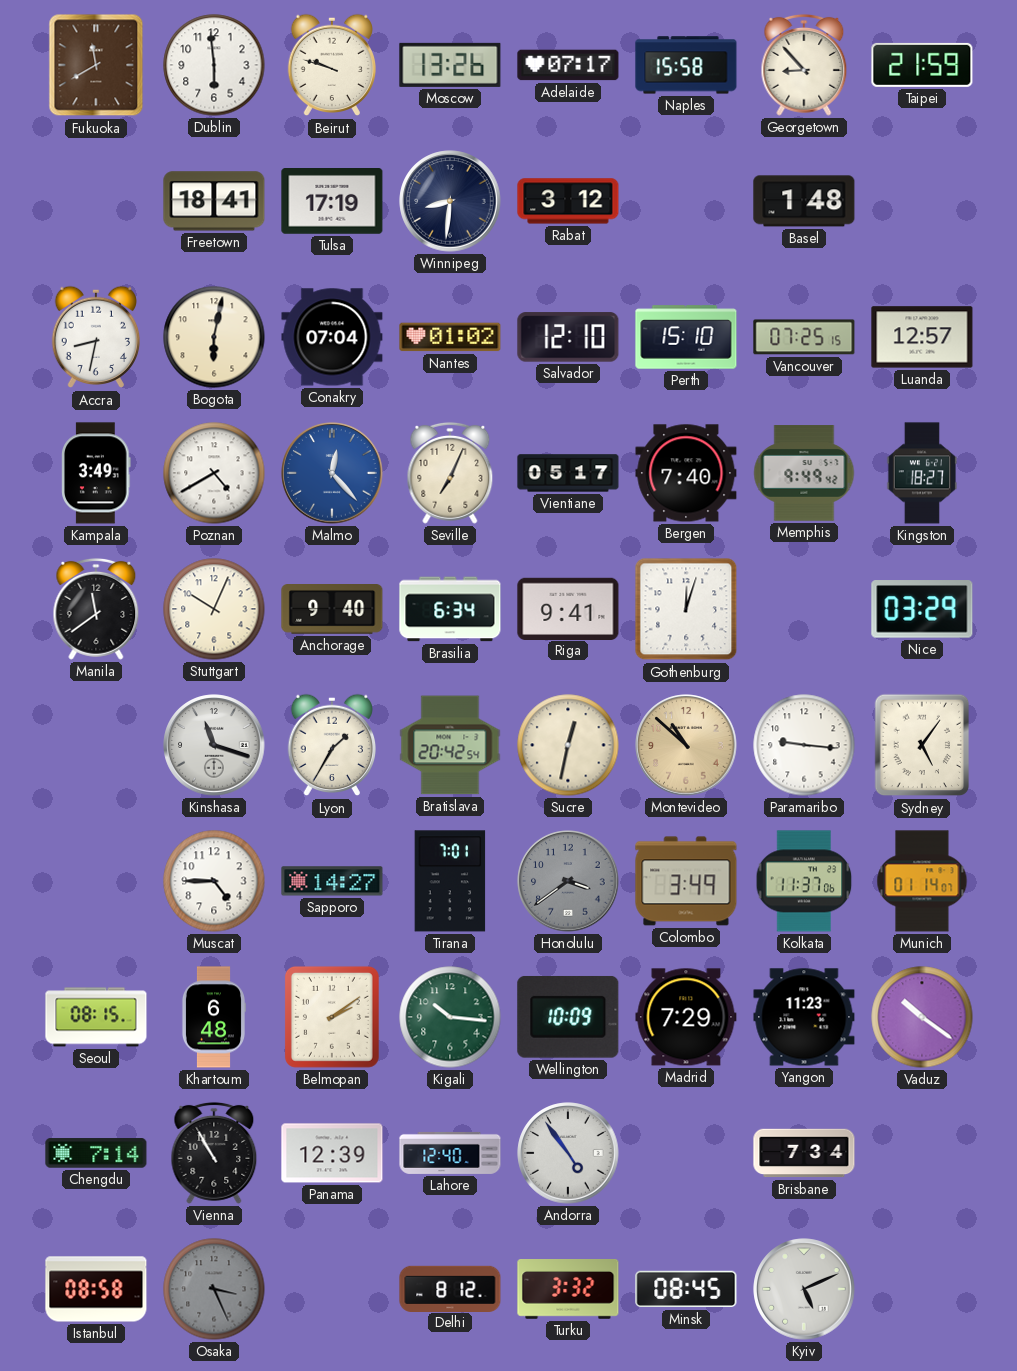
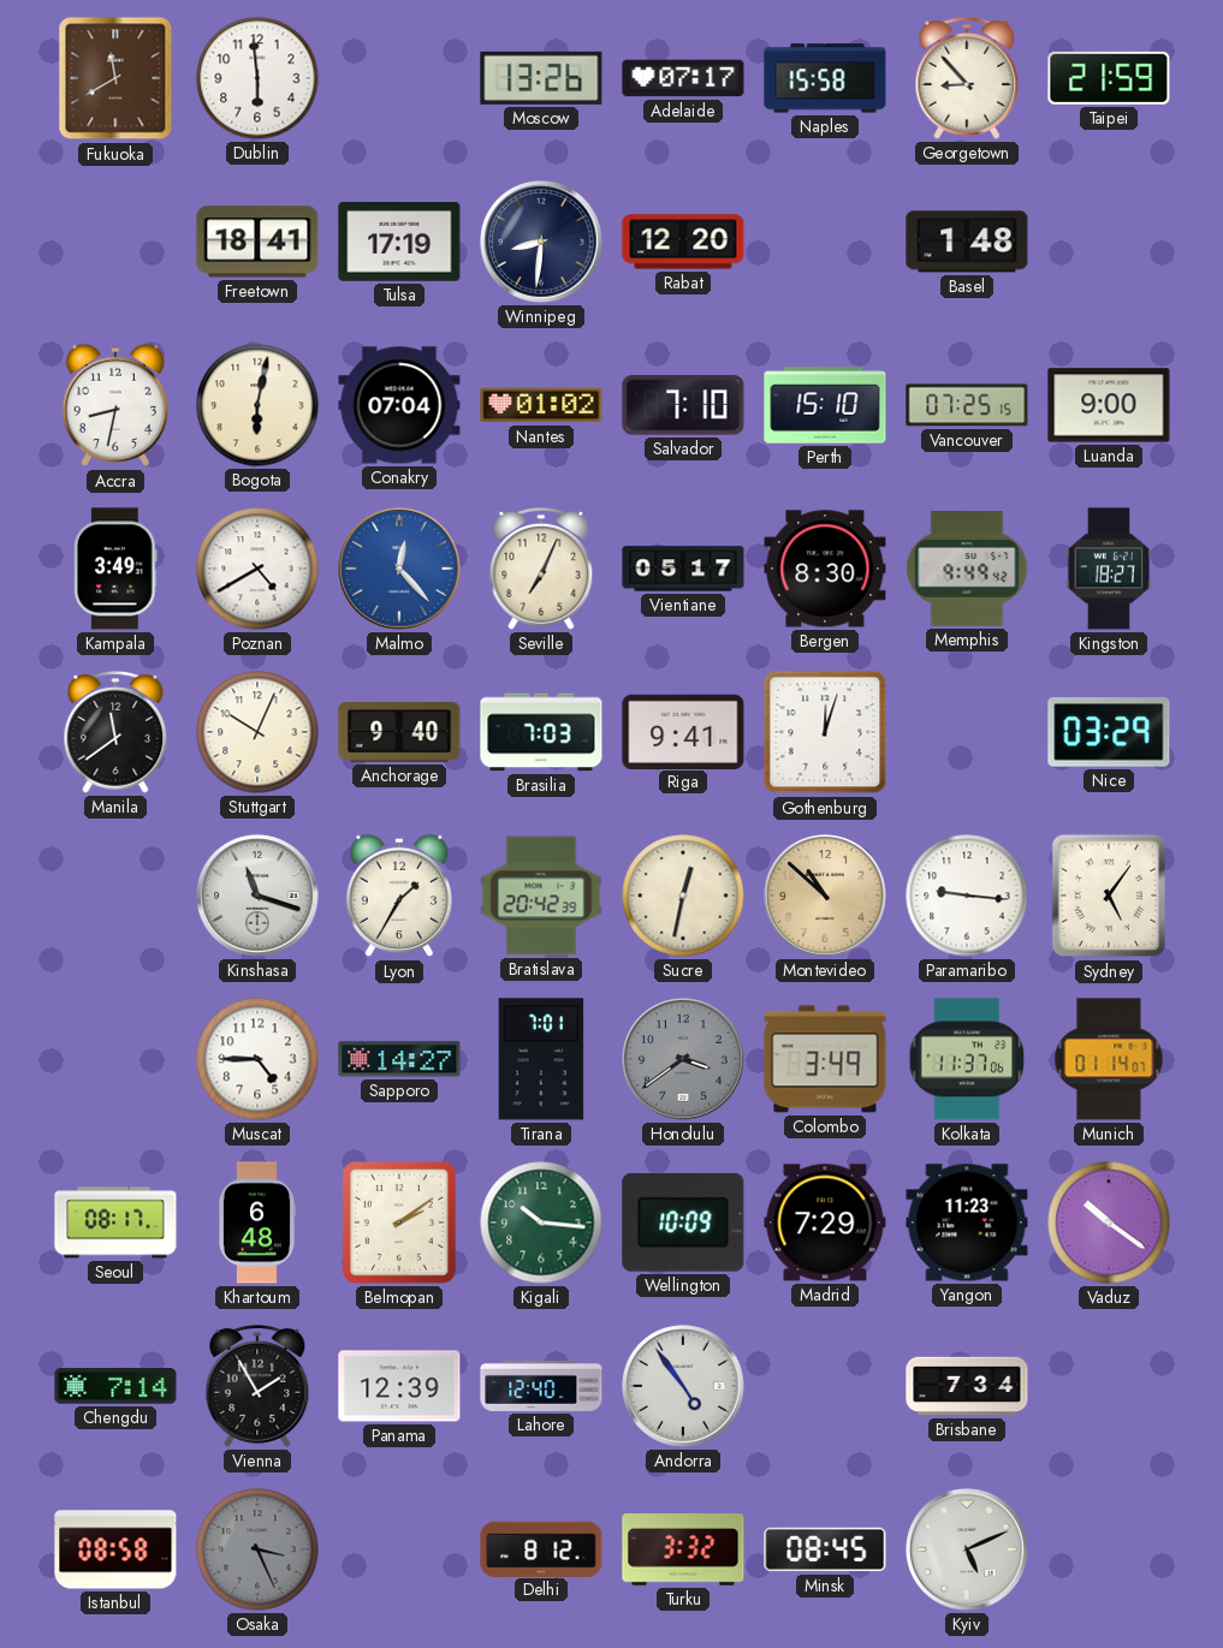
Beirut: 9:48 -> none
Rabat: 3:12 -> 12:20
Salvador: 12:10 -> 7:10
Luanda: 12:57 -> 9:00
Bergen: 7:40 -> 8:30
Brasilia: 6:34 -> 7:03
Bratislava: 20:42:54 -> 20:42:39
Seoul: 08:15 -> 08:17
Vienna: 10:55 -> 1:55
